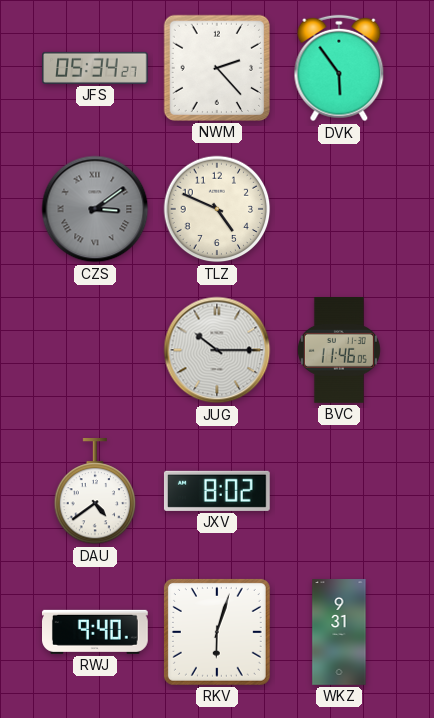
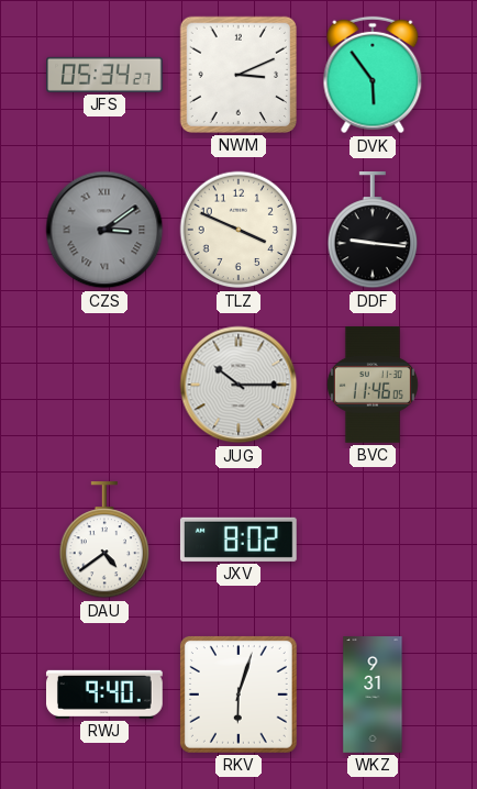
NWM: 2:23 -> 3:11
TLZ: 4:49 -> 3:49
DDF: none -> 9:16
